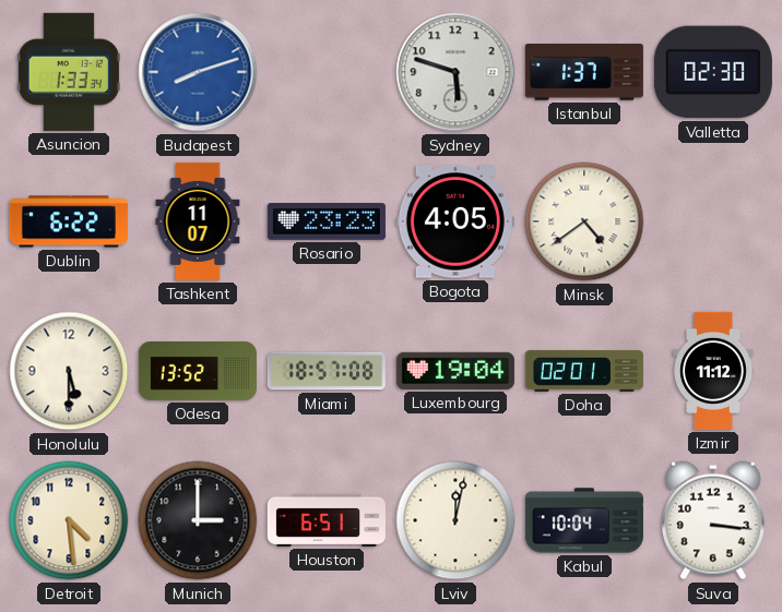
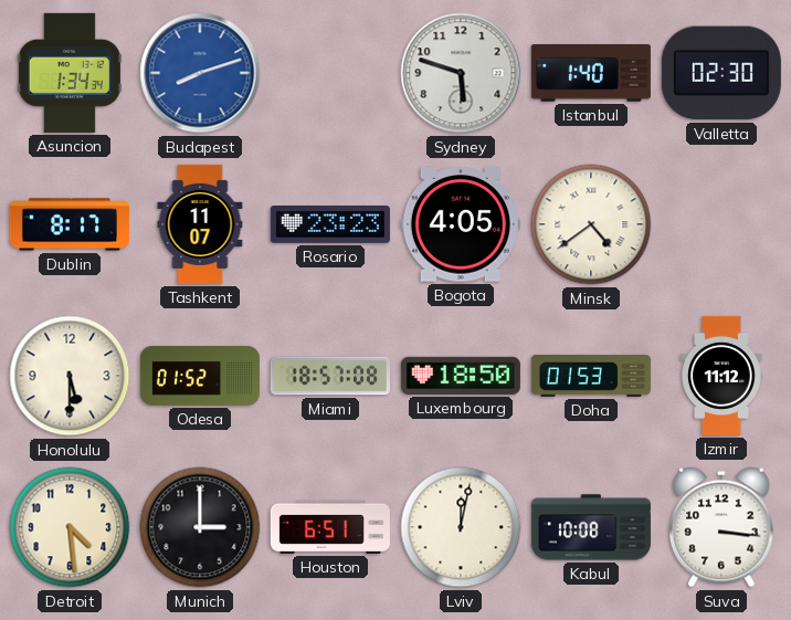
Asuncion: 1:33 -> 1:34
Istanbul: 1:37 -> 1:40
Dublin: 6:22 -> 8:17
Odesa: 13:52 -> 01:52
Luxembourg: 19:04 -> 18:50
Doha: 02:01 -> 01:53
Kabul: 10:04 -> 10:08
